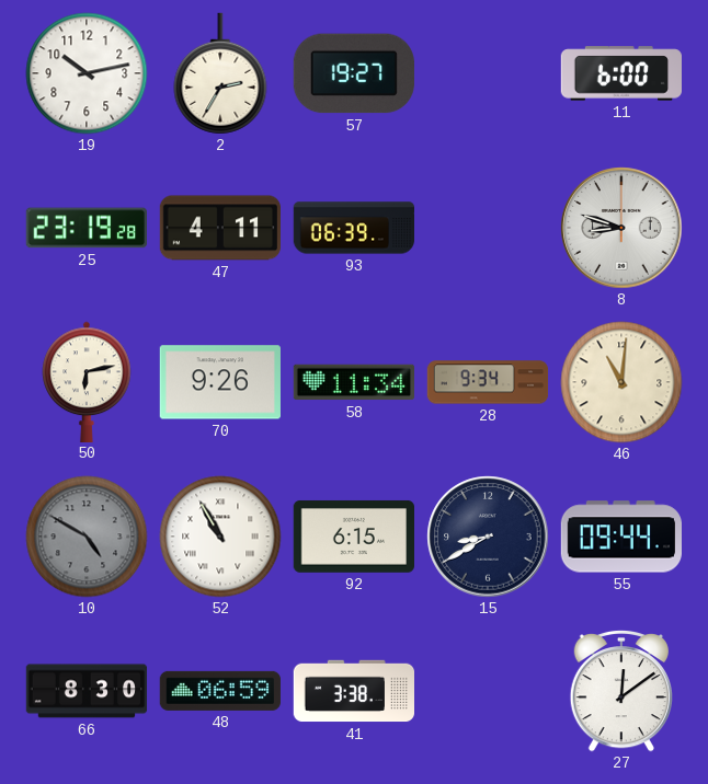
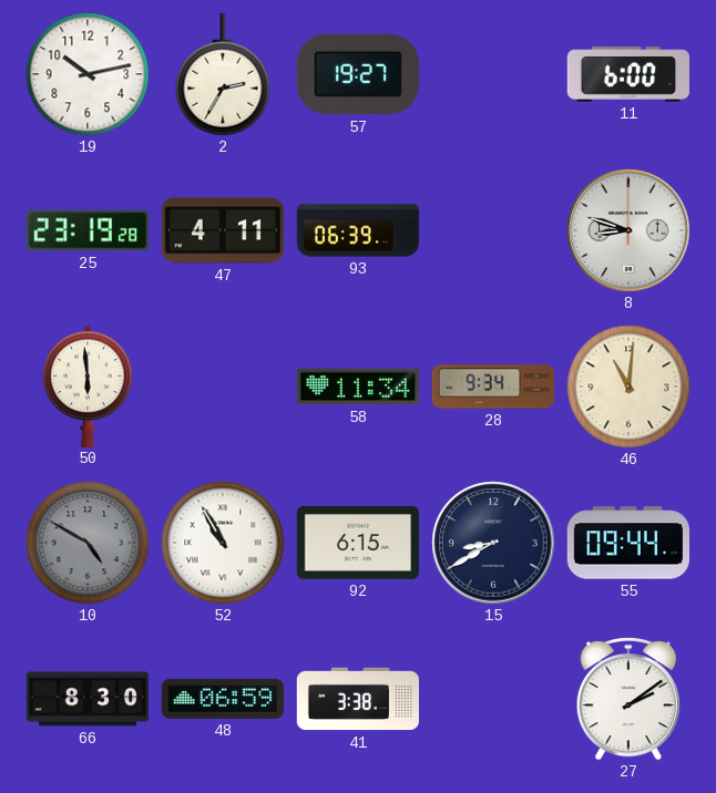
50: 6:13 -> 5:59
70: 9:26 -> none
27: 12:09 -> 2:09
